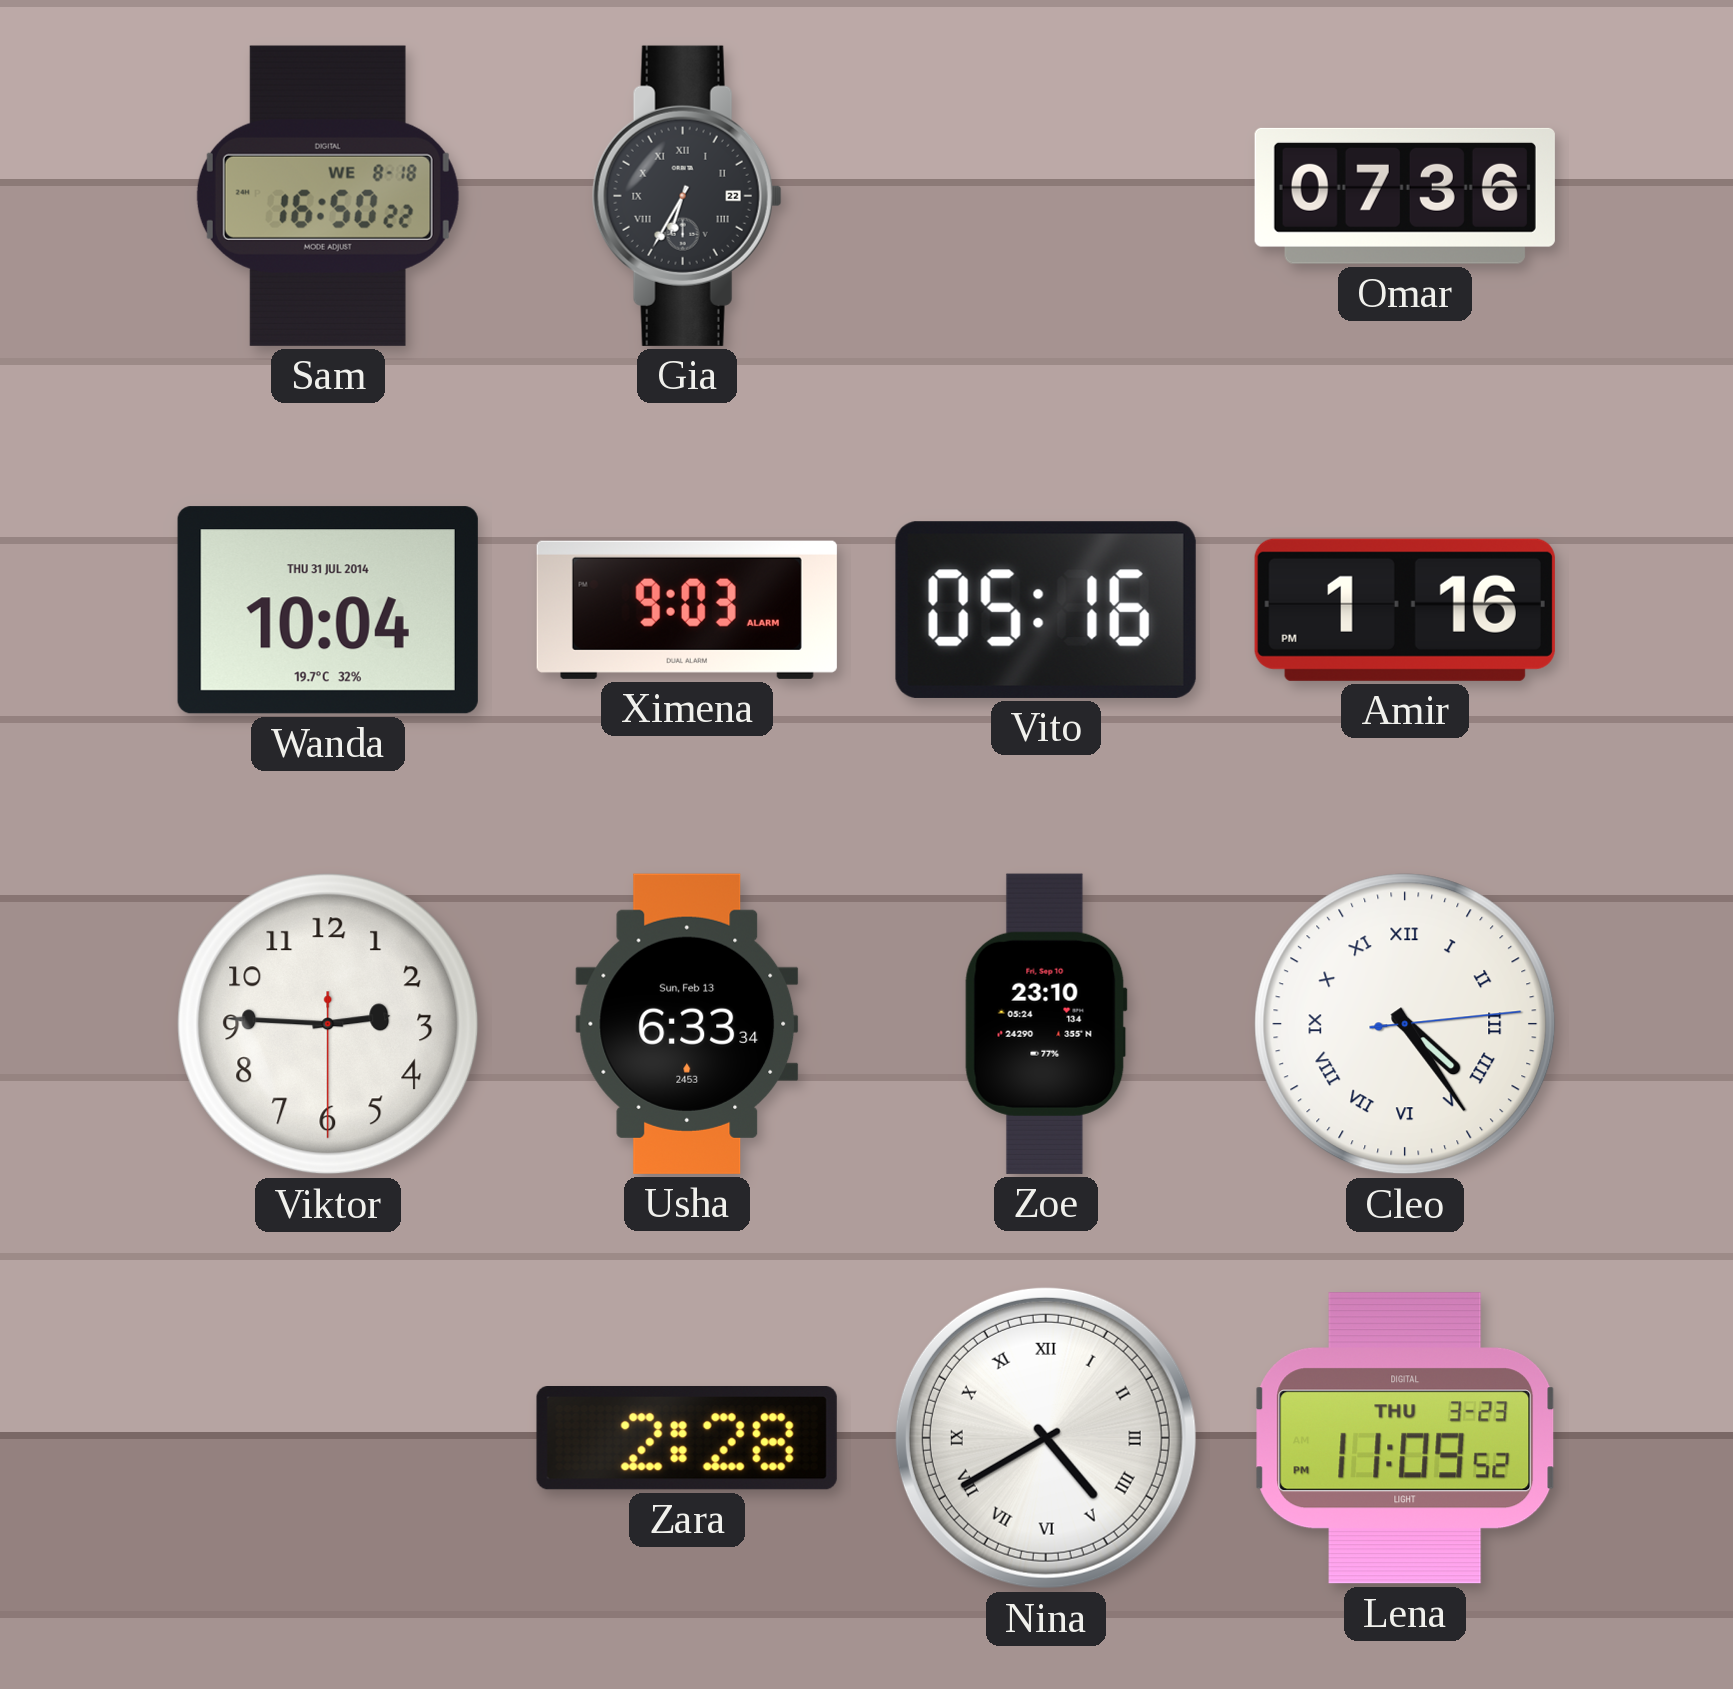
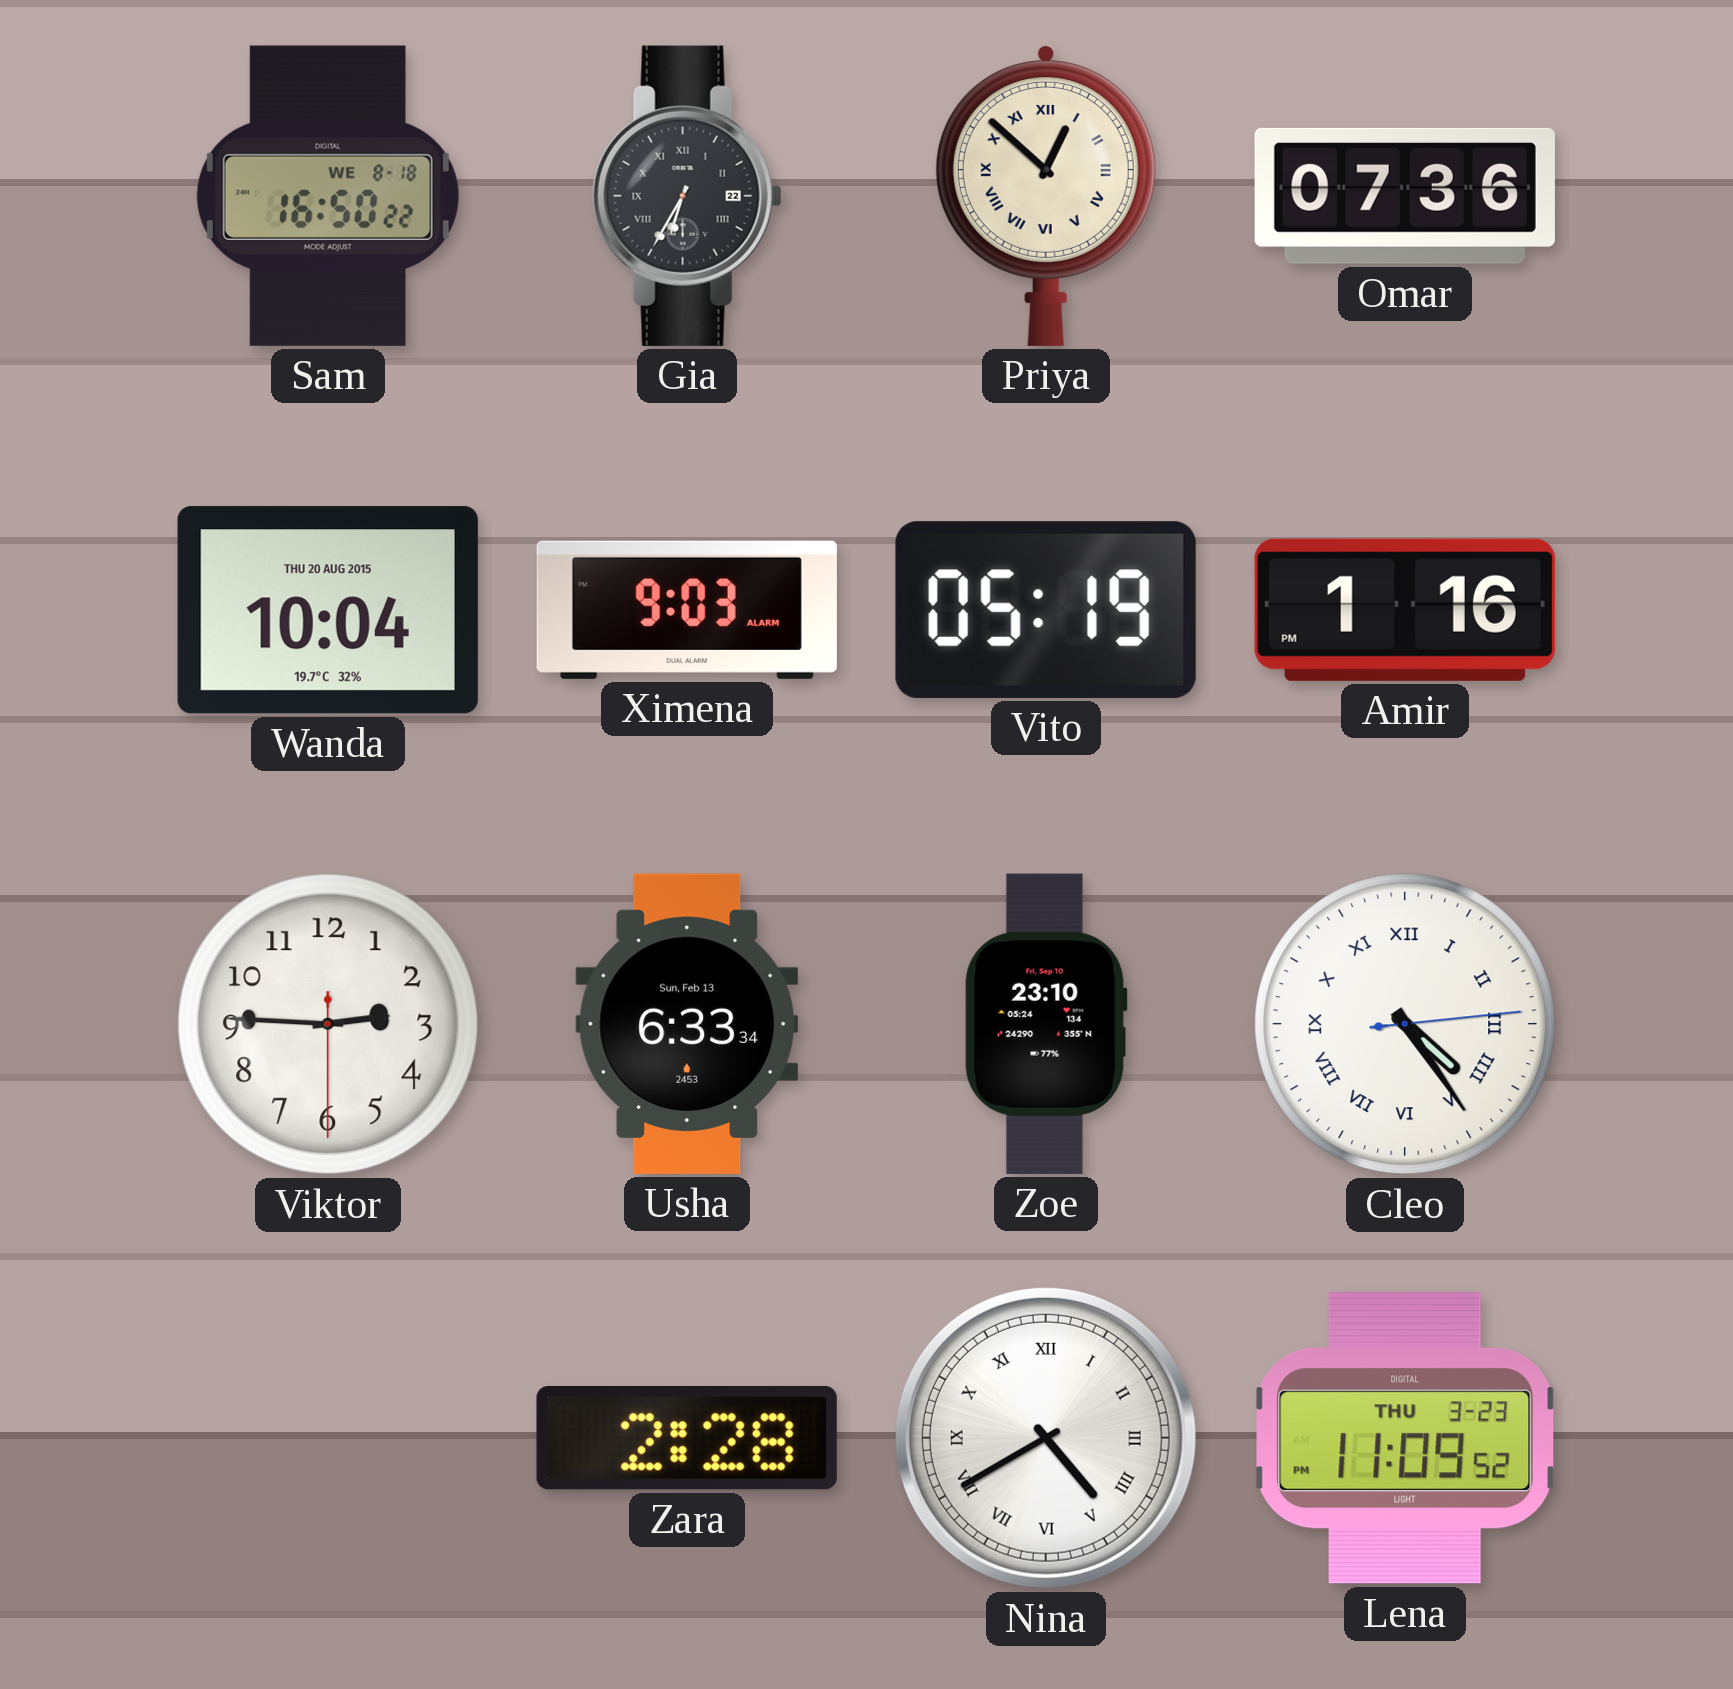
Priya: none -> 12:52
Wanda date: THU 31 JUL 2014 -> THU 20 AUG 2015
Vito: 05:16 -> 05:19
